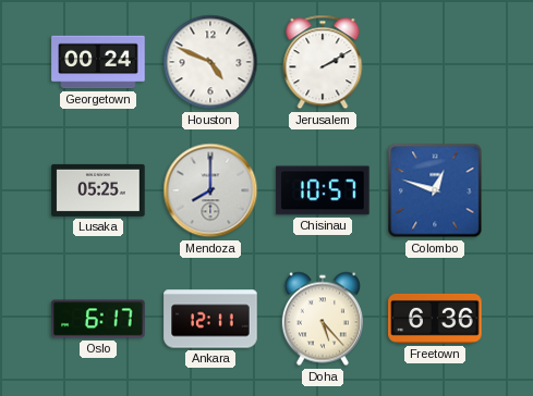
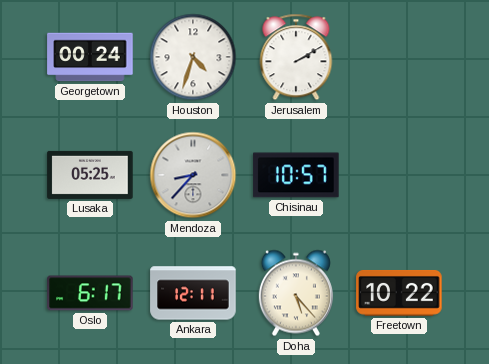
Houston: 4:49 -> 4:33
Mendoza: 8:00 -> 8:37
Colombo: 12:48 -> none
Freetown: 6:36 -> 10:22
